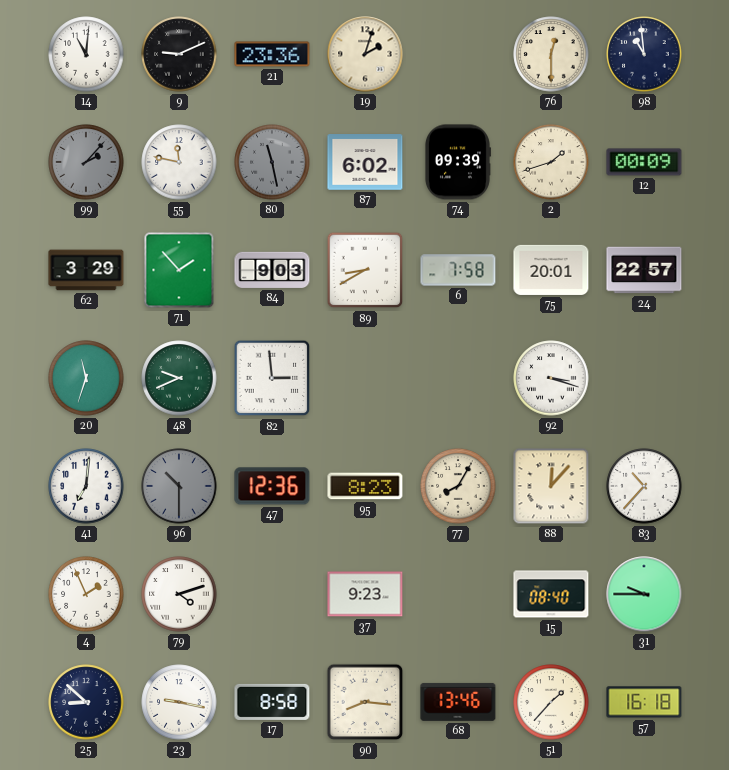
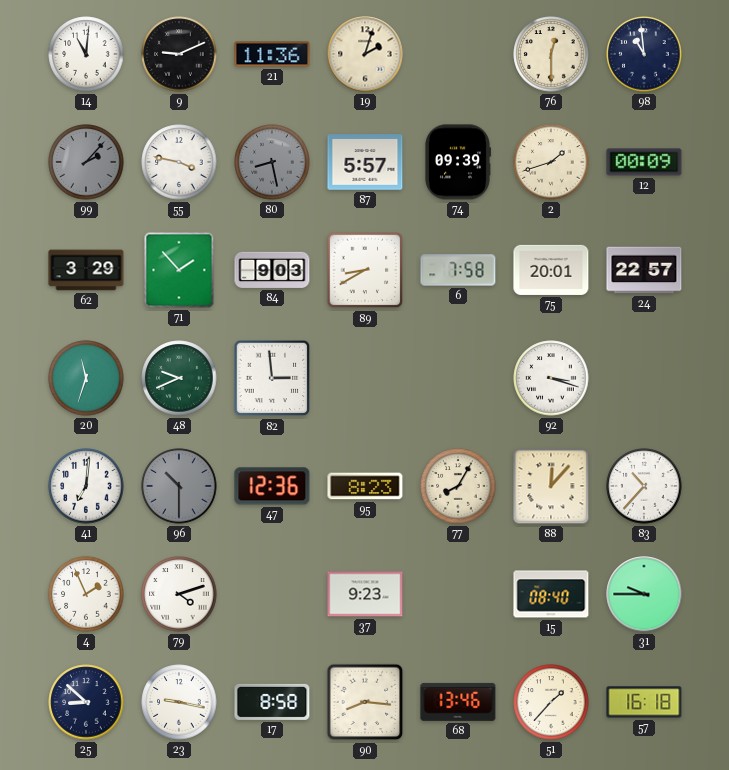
21: 23:36 -> 11:36
55: 11:47 -> 3:47
80: 11:28 -> 8:28
87: 6:02 -> 5:57
